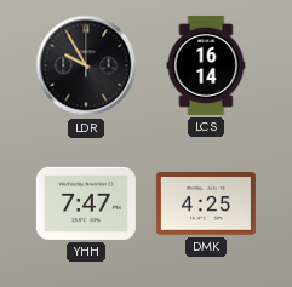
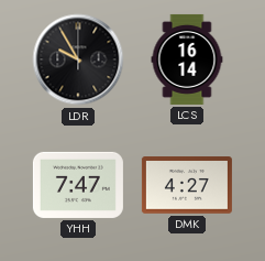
DMK: 4:25 -> 4:27
